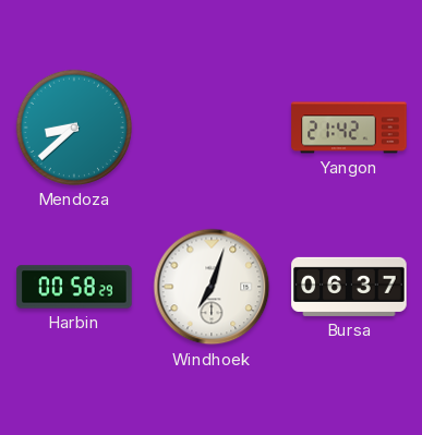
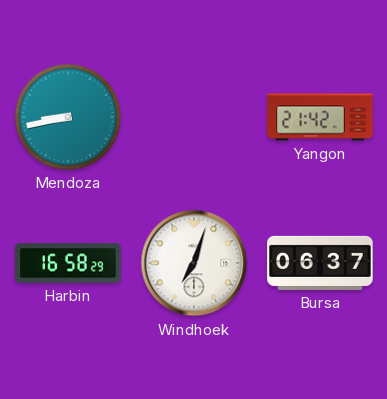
Mendoza: 8:38 -> 8:43
Harbin: 00:58 -> 16:58
